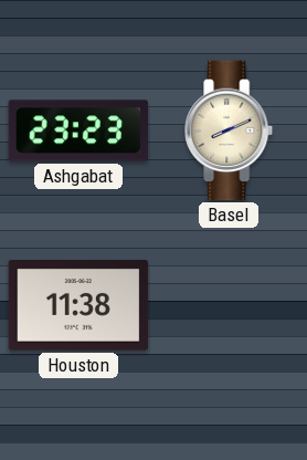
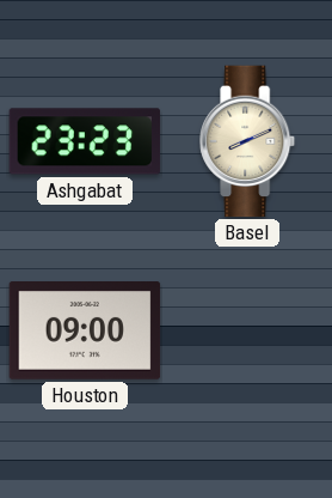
Houston: 11:38 -> 09:00
